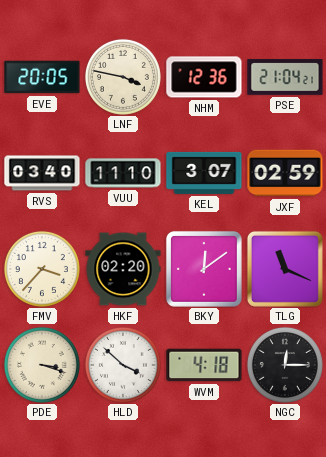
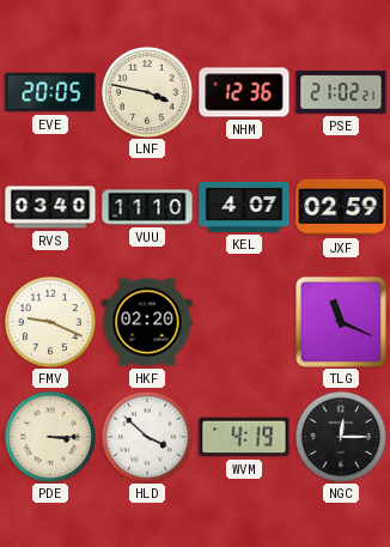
PSE: 21:04 -> 21:02
KEL: 3:07 -> 4:07
FMV: 3:37 -> 9:19
BKY: 12:09 -> none
PDE: 3:18 -> 3:15
WVM: 4:18 -> 4:19
